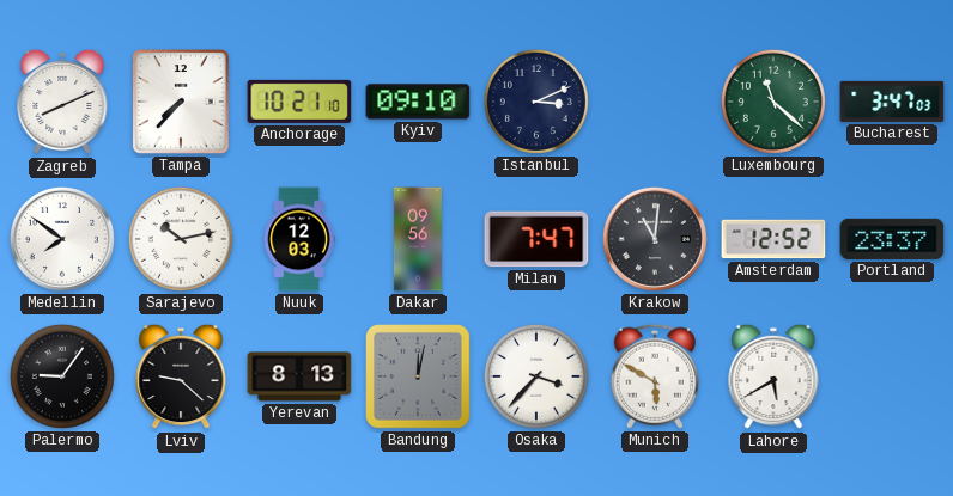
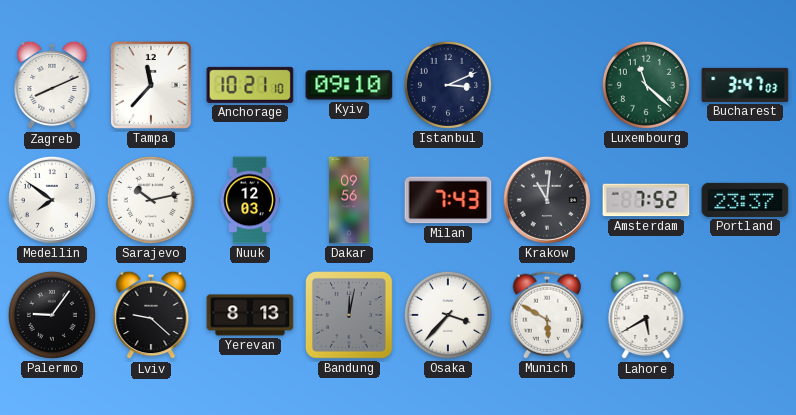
Tampa: 7:37 -> 11:37
Milan: 7:47 -> 7:43
Amsterdam: 12:52 -> 7:52
